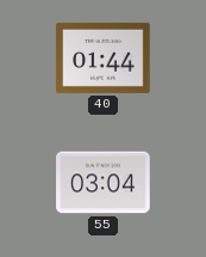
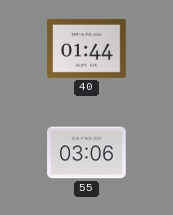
55: 03:04 -> 03:06
